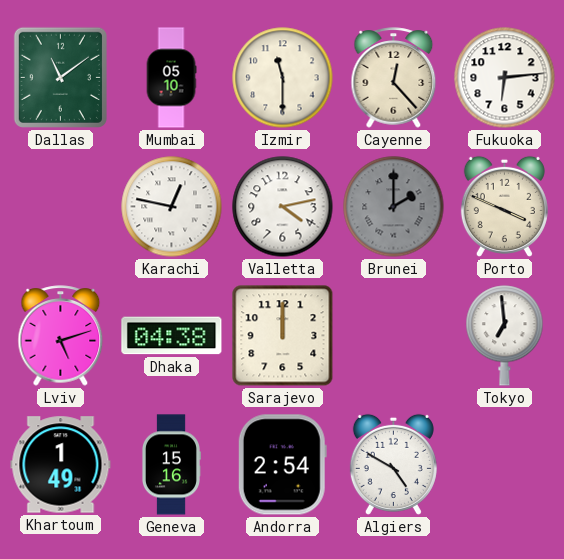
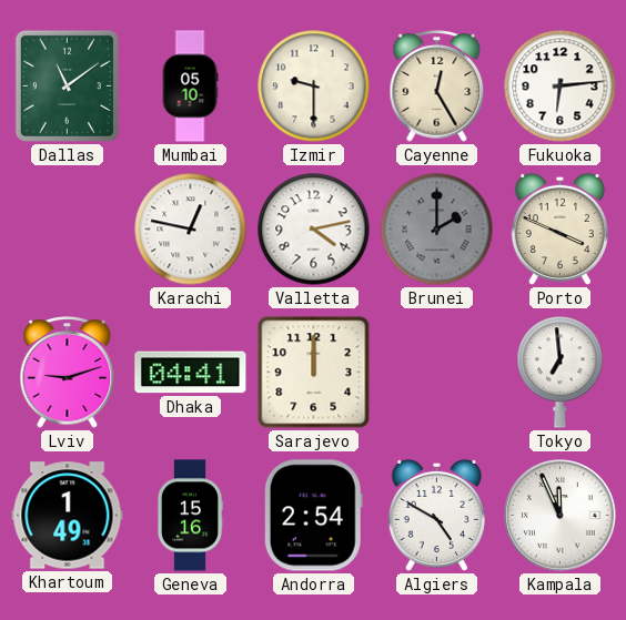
Izmir: 11:30 -> 9:30
Cayenne: 12:23 -> 12:25
Lviv: 5:12 -> 9:12
Dhaka: 04:38 -> 04:41
Kampala: none -> 11:56
